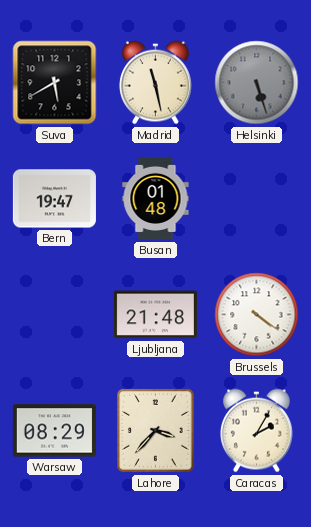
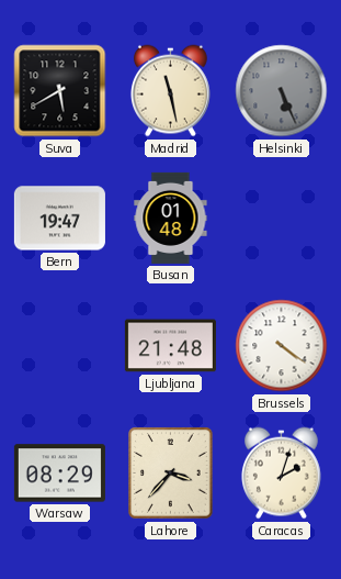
Helsinki: 5:27 -> 5:26
Caracas: 2:05 -> 2:03
